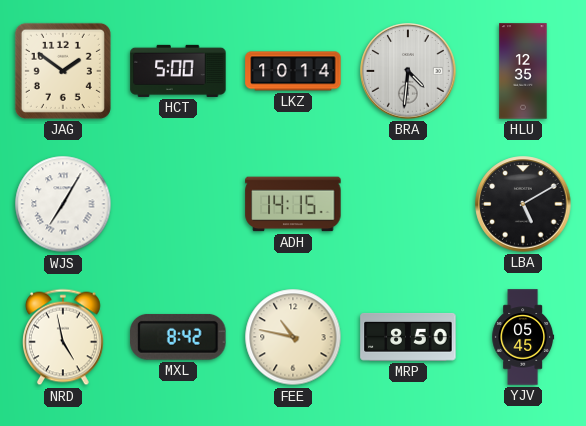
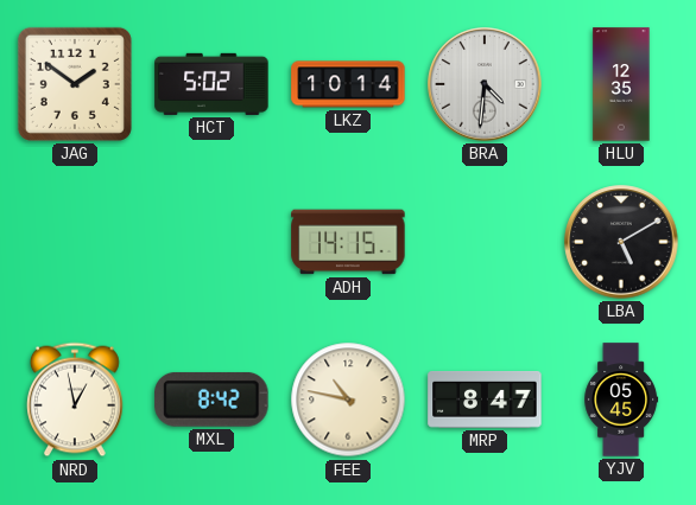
HCT: 5:00 -> 5:02
WJS: 7:05 -> none
NRD: 4:58 -> 12:58
MRP: 8:50 -> 8:47
